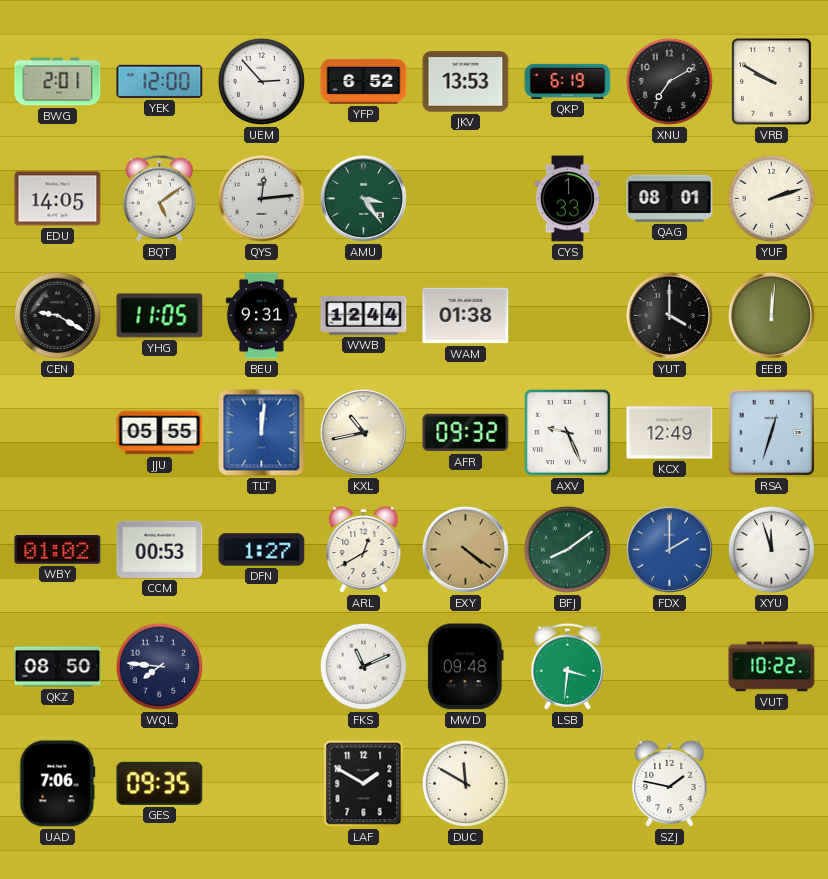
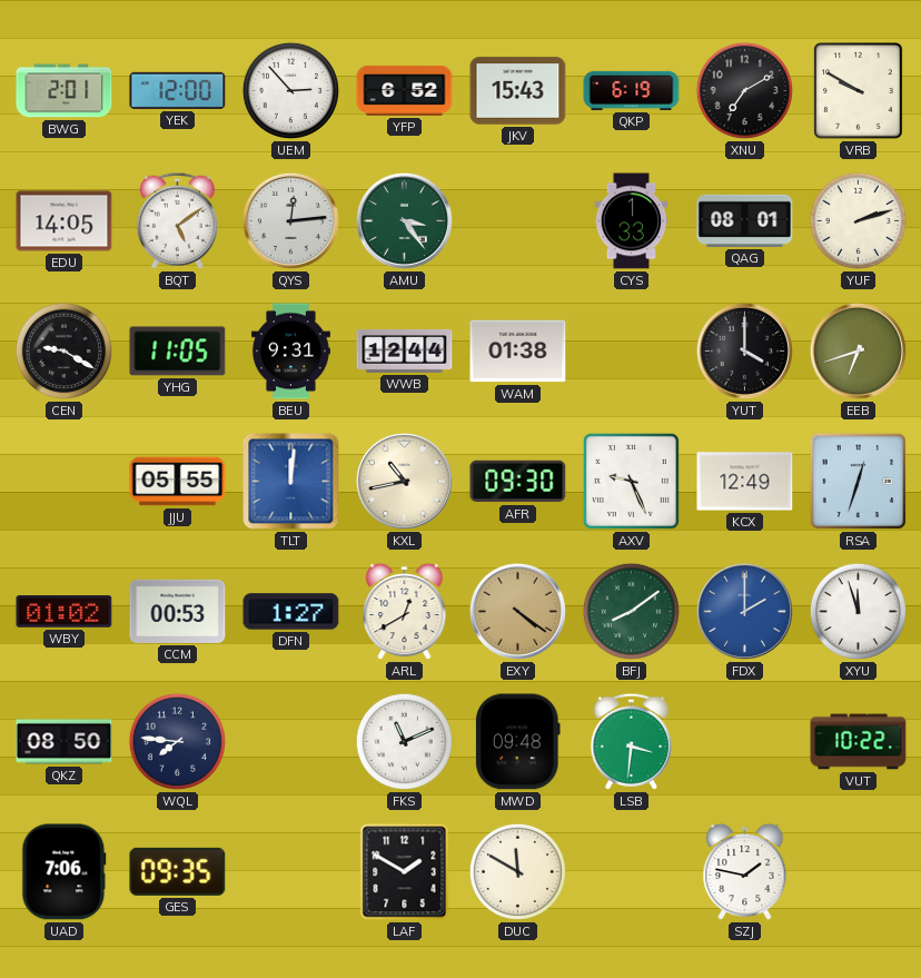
JKV: 13:53 -> 15:43
EEB: 12:01 -> 6:42
AFR: 09:32 -> 09:30
